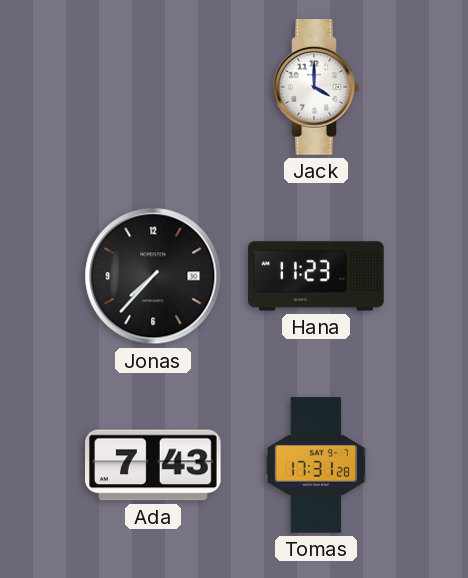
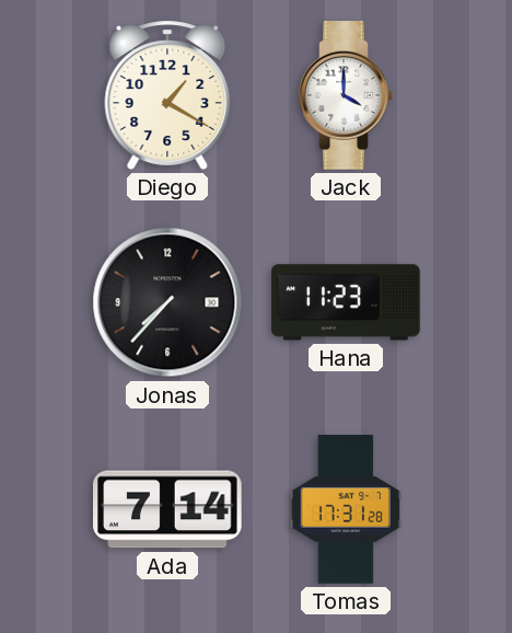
Diego: none -> 1:20
Ada: 7:43 -> 7:14
